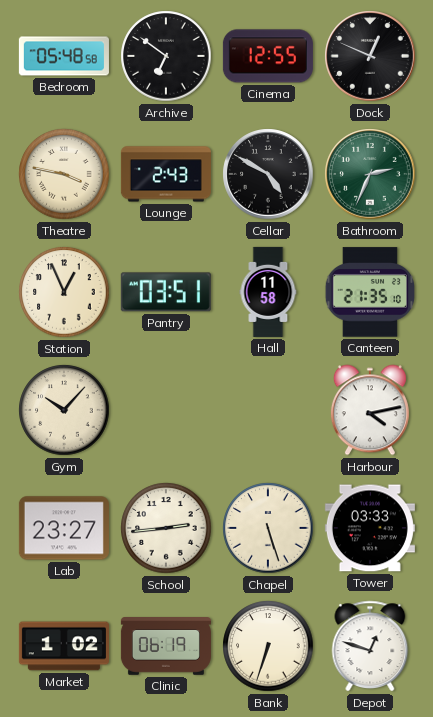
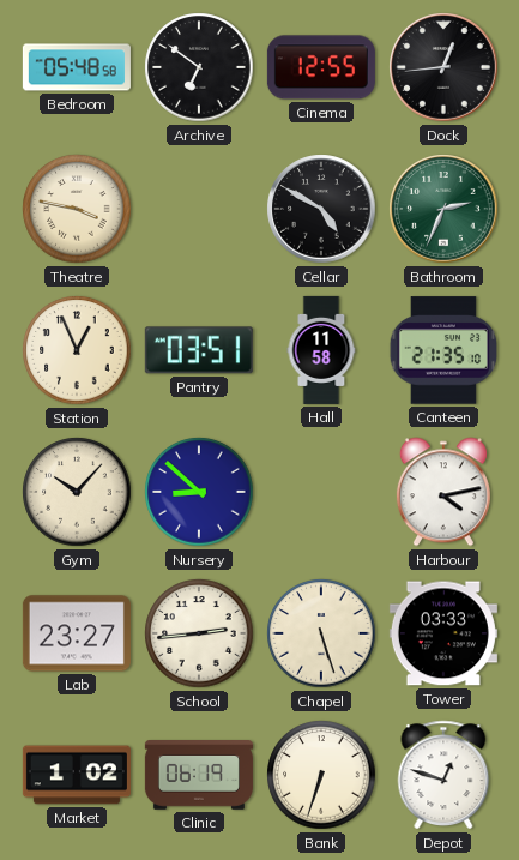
Dock: 12:49 -> 12:44
Lounge: 2:43 -> none
Nursery: none -> 8:52
